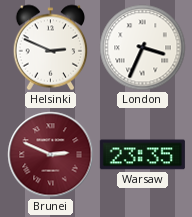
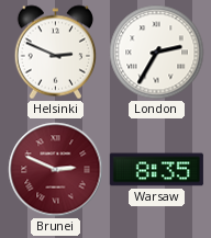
London: 3:34 -> 2:35
Warsaw: 23:35 -> 8:35
